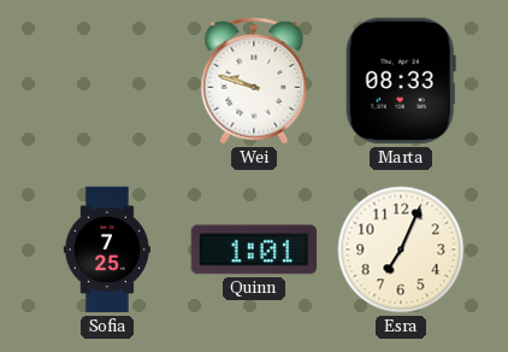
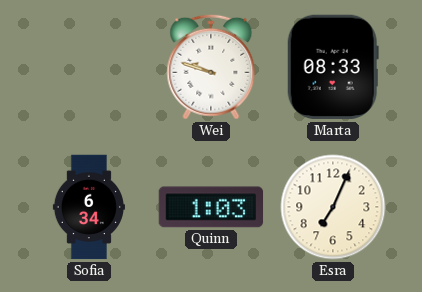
Sofia: 7:25 -> 6:34
Quinn: 1:01 -> 1:03
